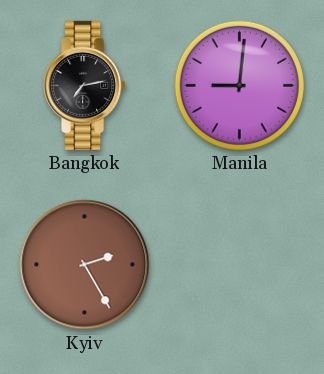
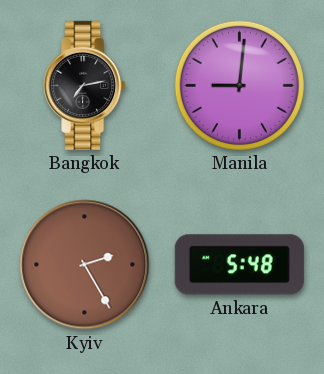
Ankara: none -> 5:48
